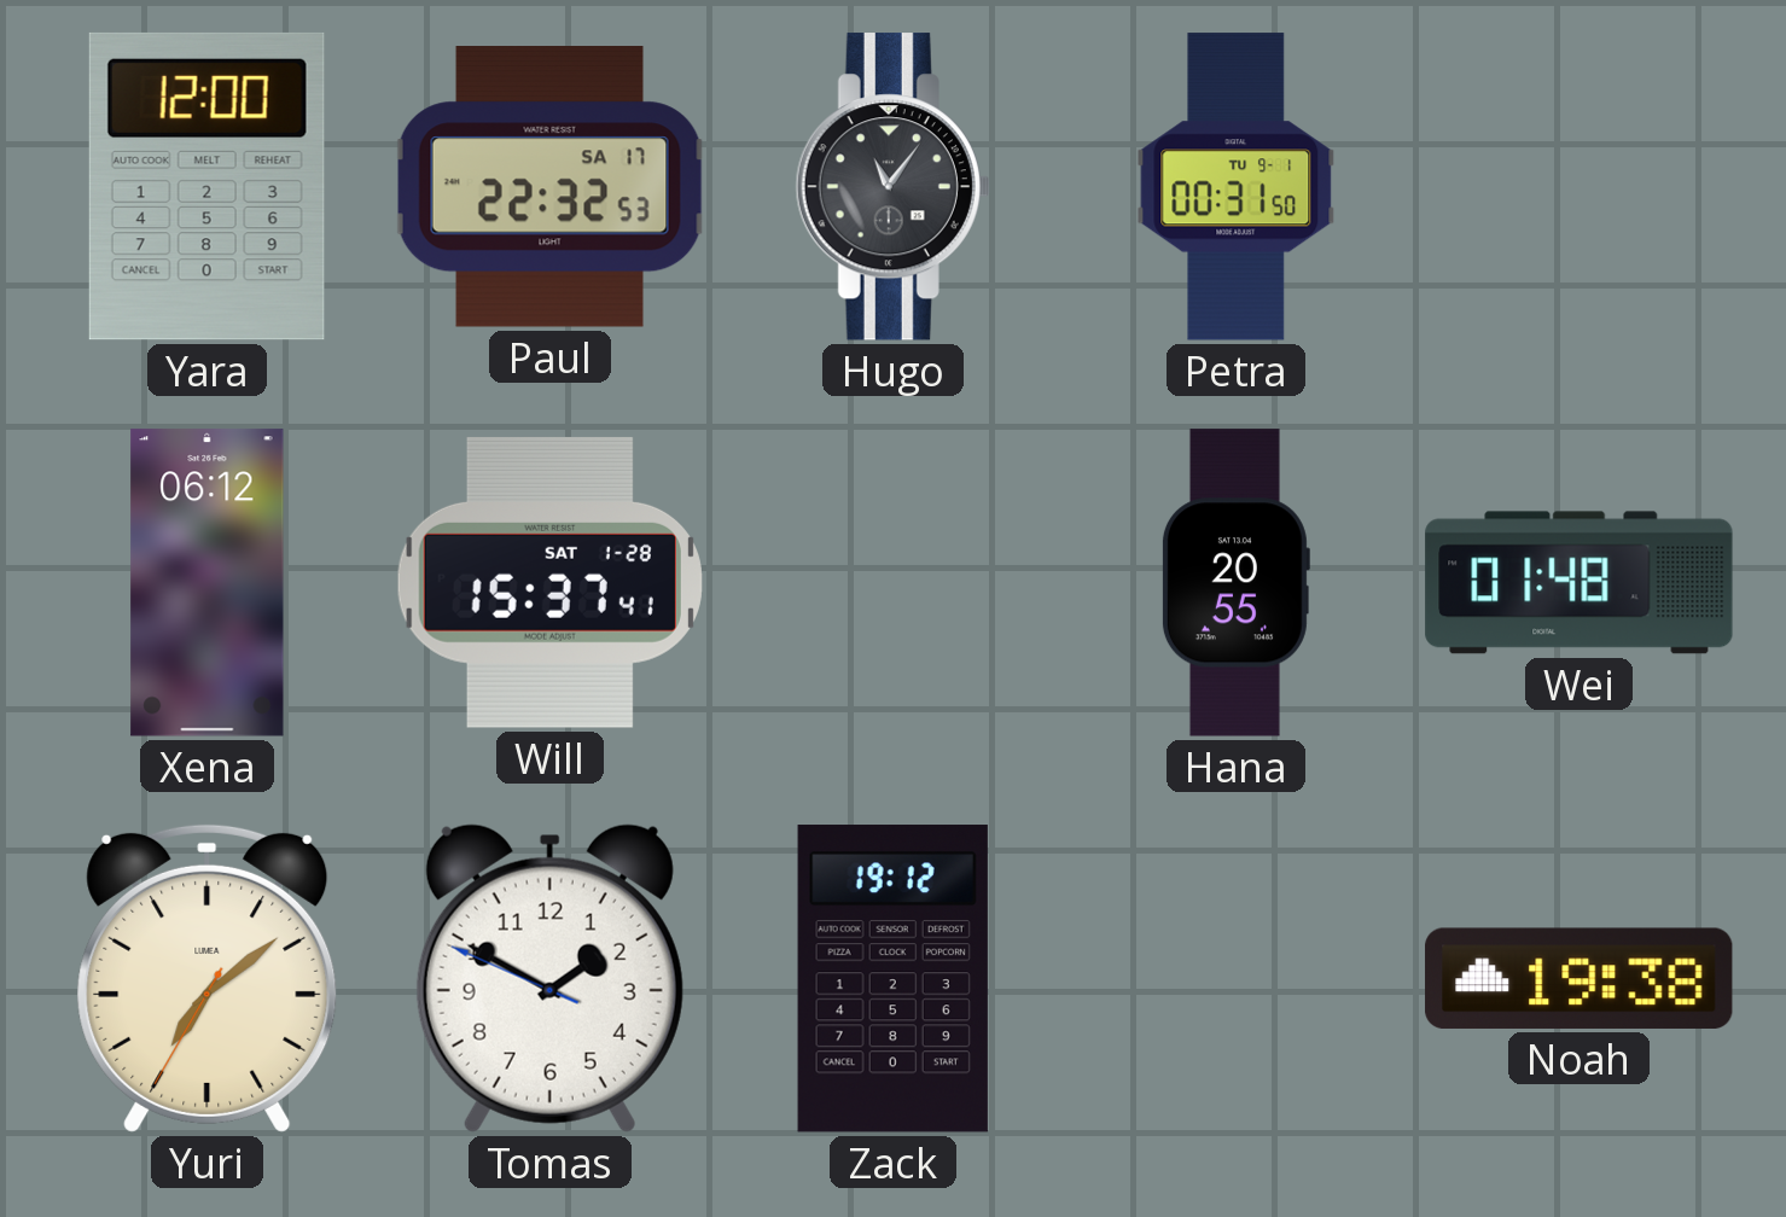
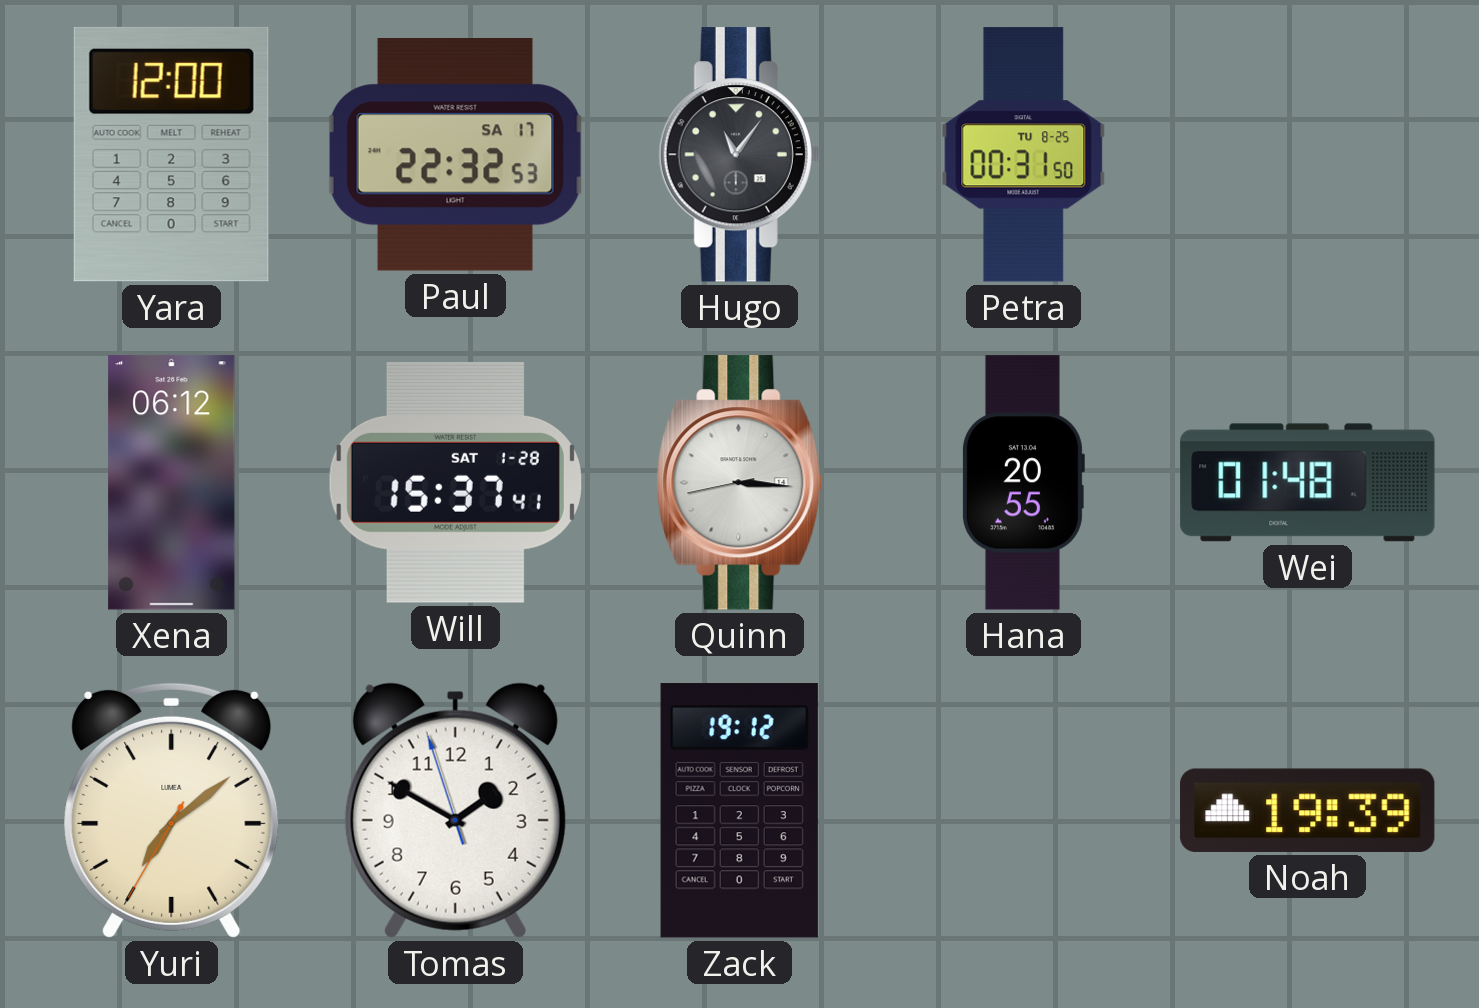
Petra date: TU 9-1 -> TU 8-25
Quinn: none -> 3:15
Tomas: 1:49:49 -> 1:49:57
Noah: 19:38 -> 19:39
